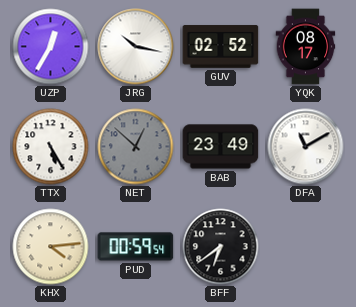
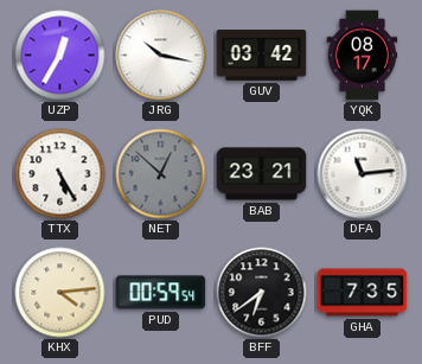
GUV: 02:52 -> 03:42
BAB: 23:49 -> 23:21
DFA: 11:10 -> 11:14
GHA: none -> 7:35
